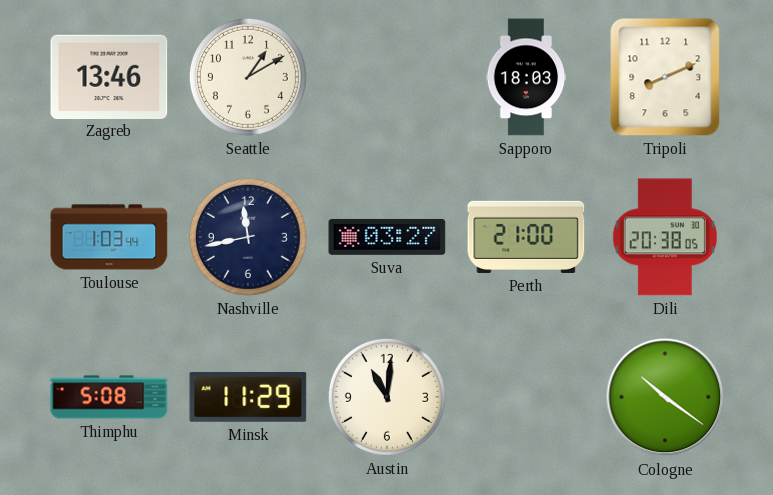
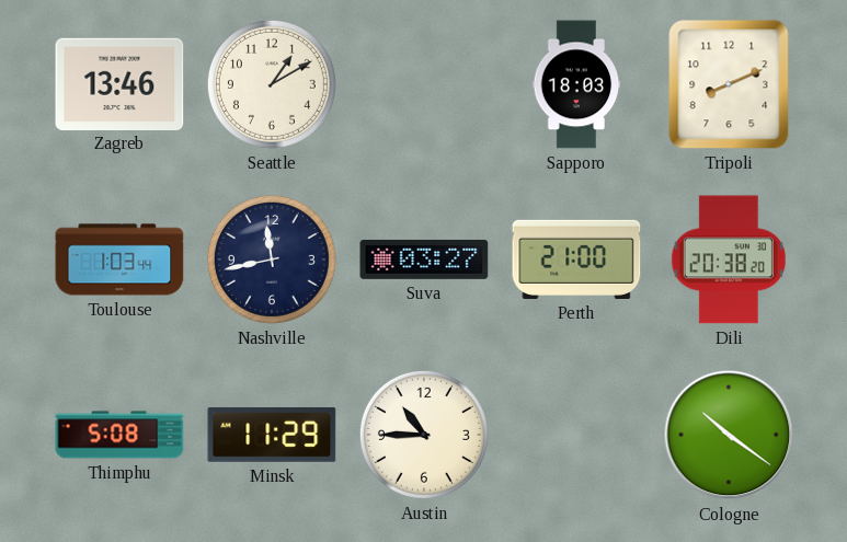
Dili: 20:38:05 -> 20:38:20
Austin: 11:01 -> 10:45
